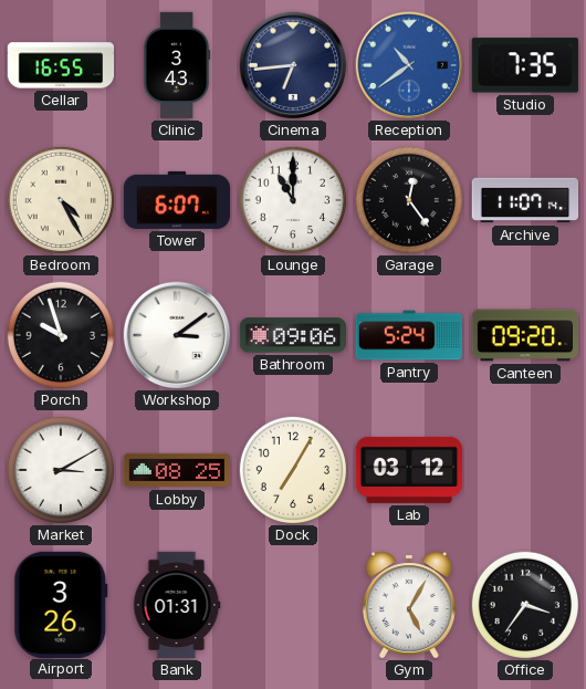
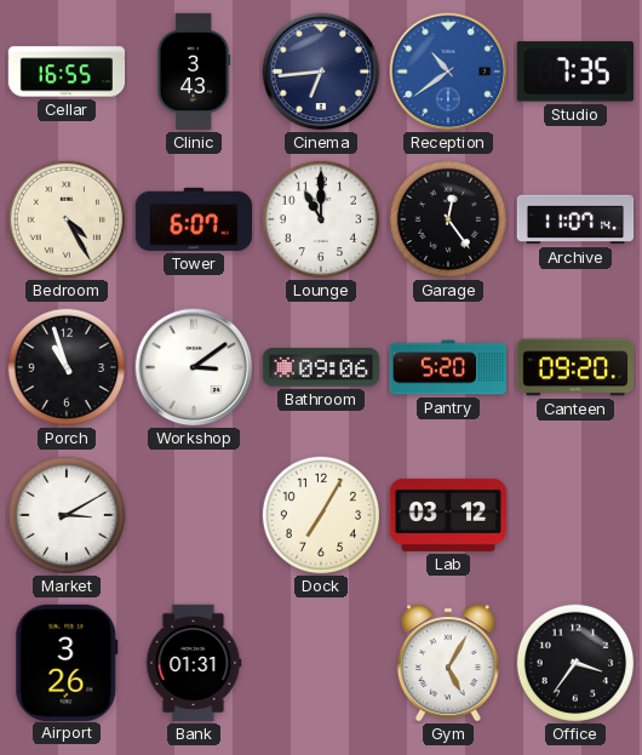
Porch: 9:57 -> 10:57
Pantry: 5:24 -> 5:20
Lobby: 08:25 -> none
